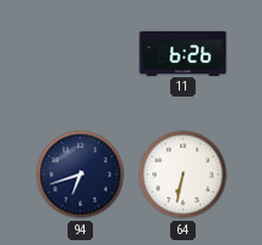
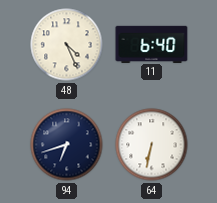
48: none -> 4:26
11: 6:26 -> 6:40
